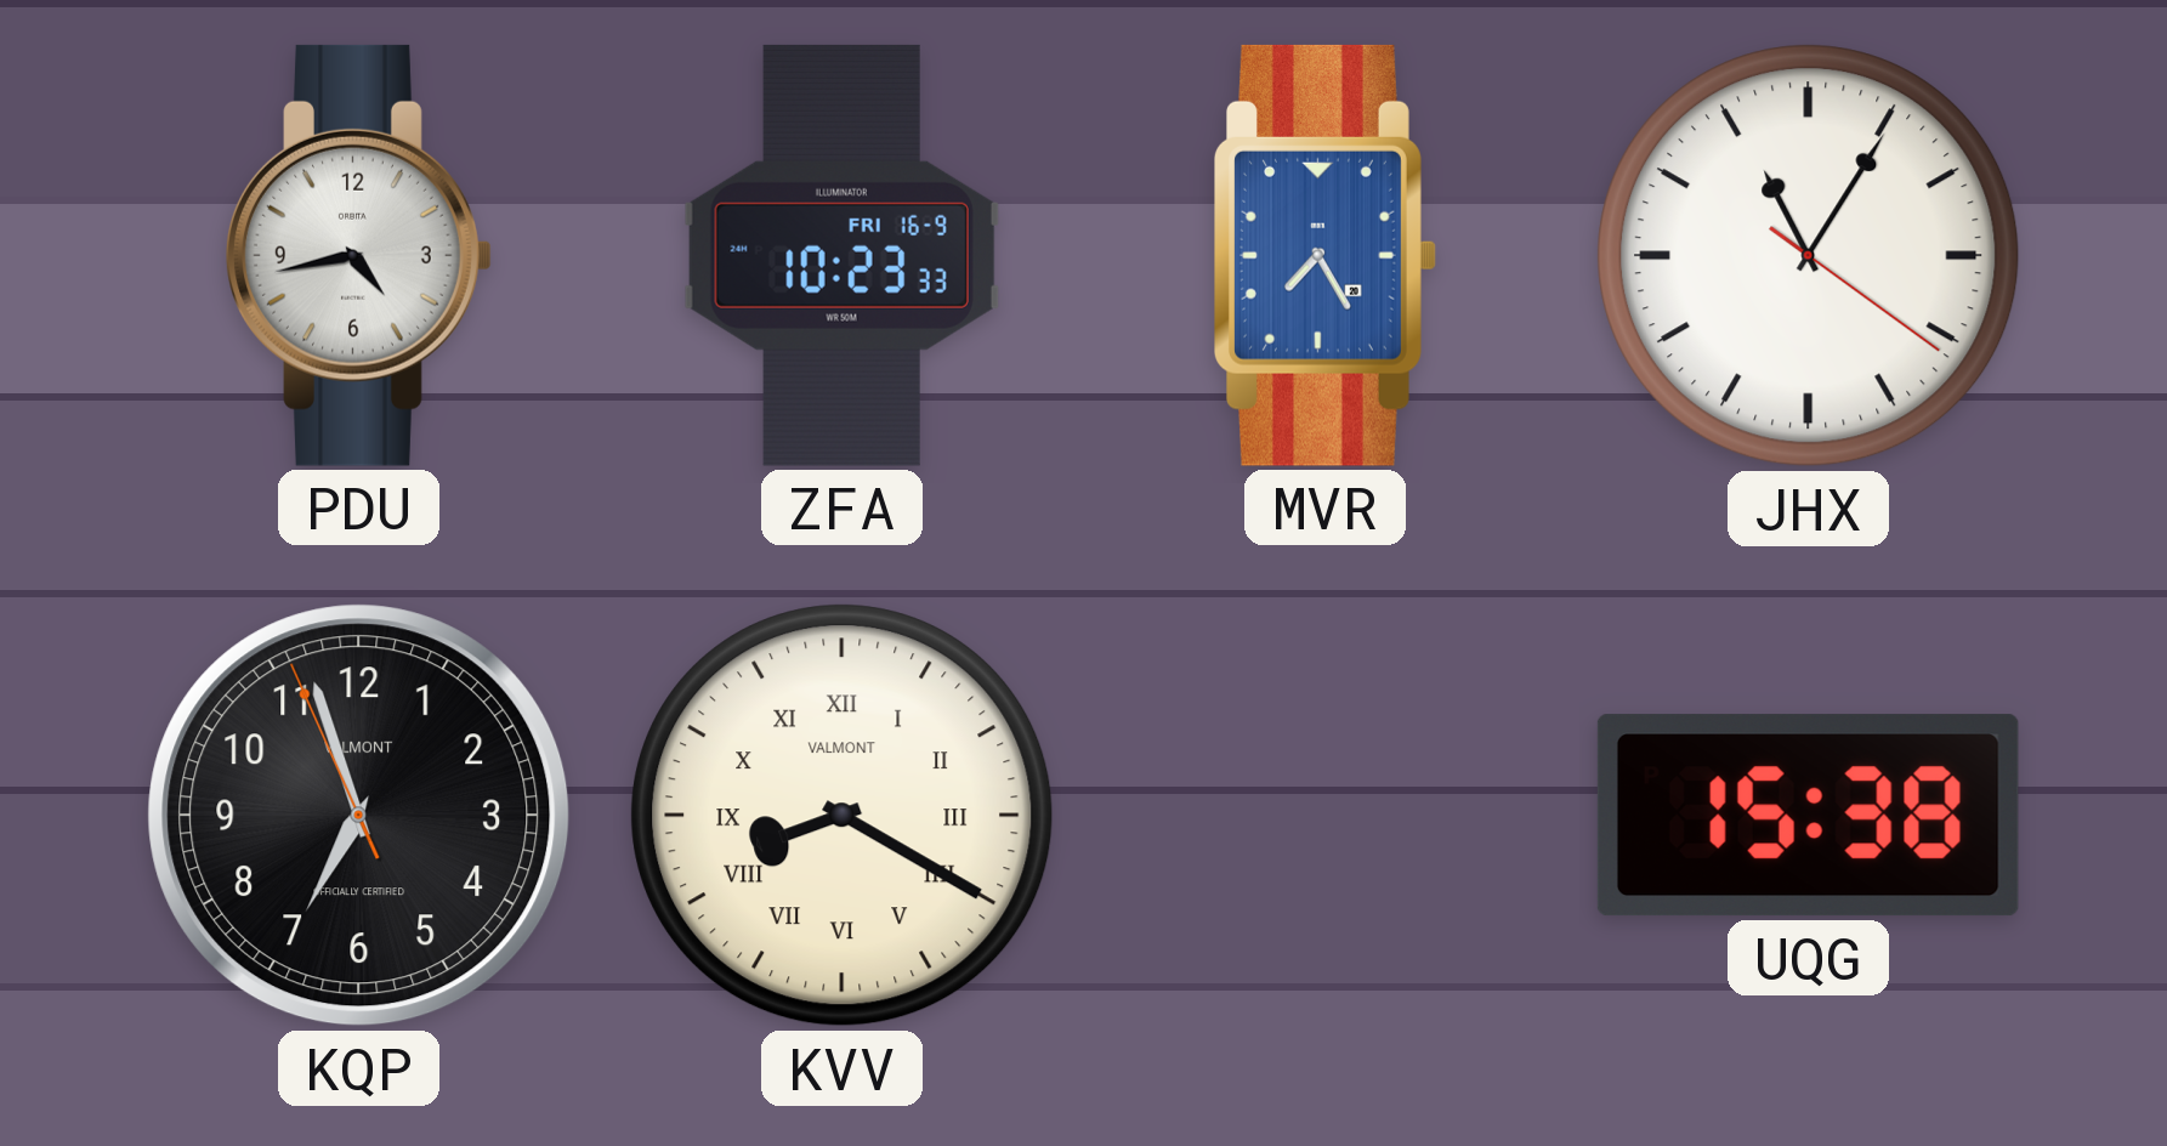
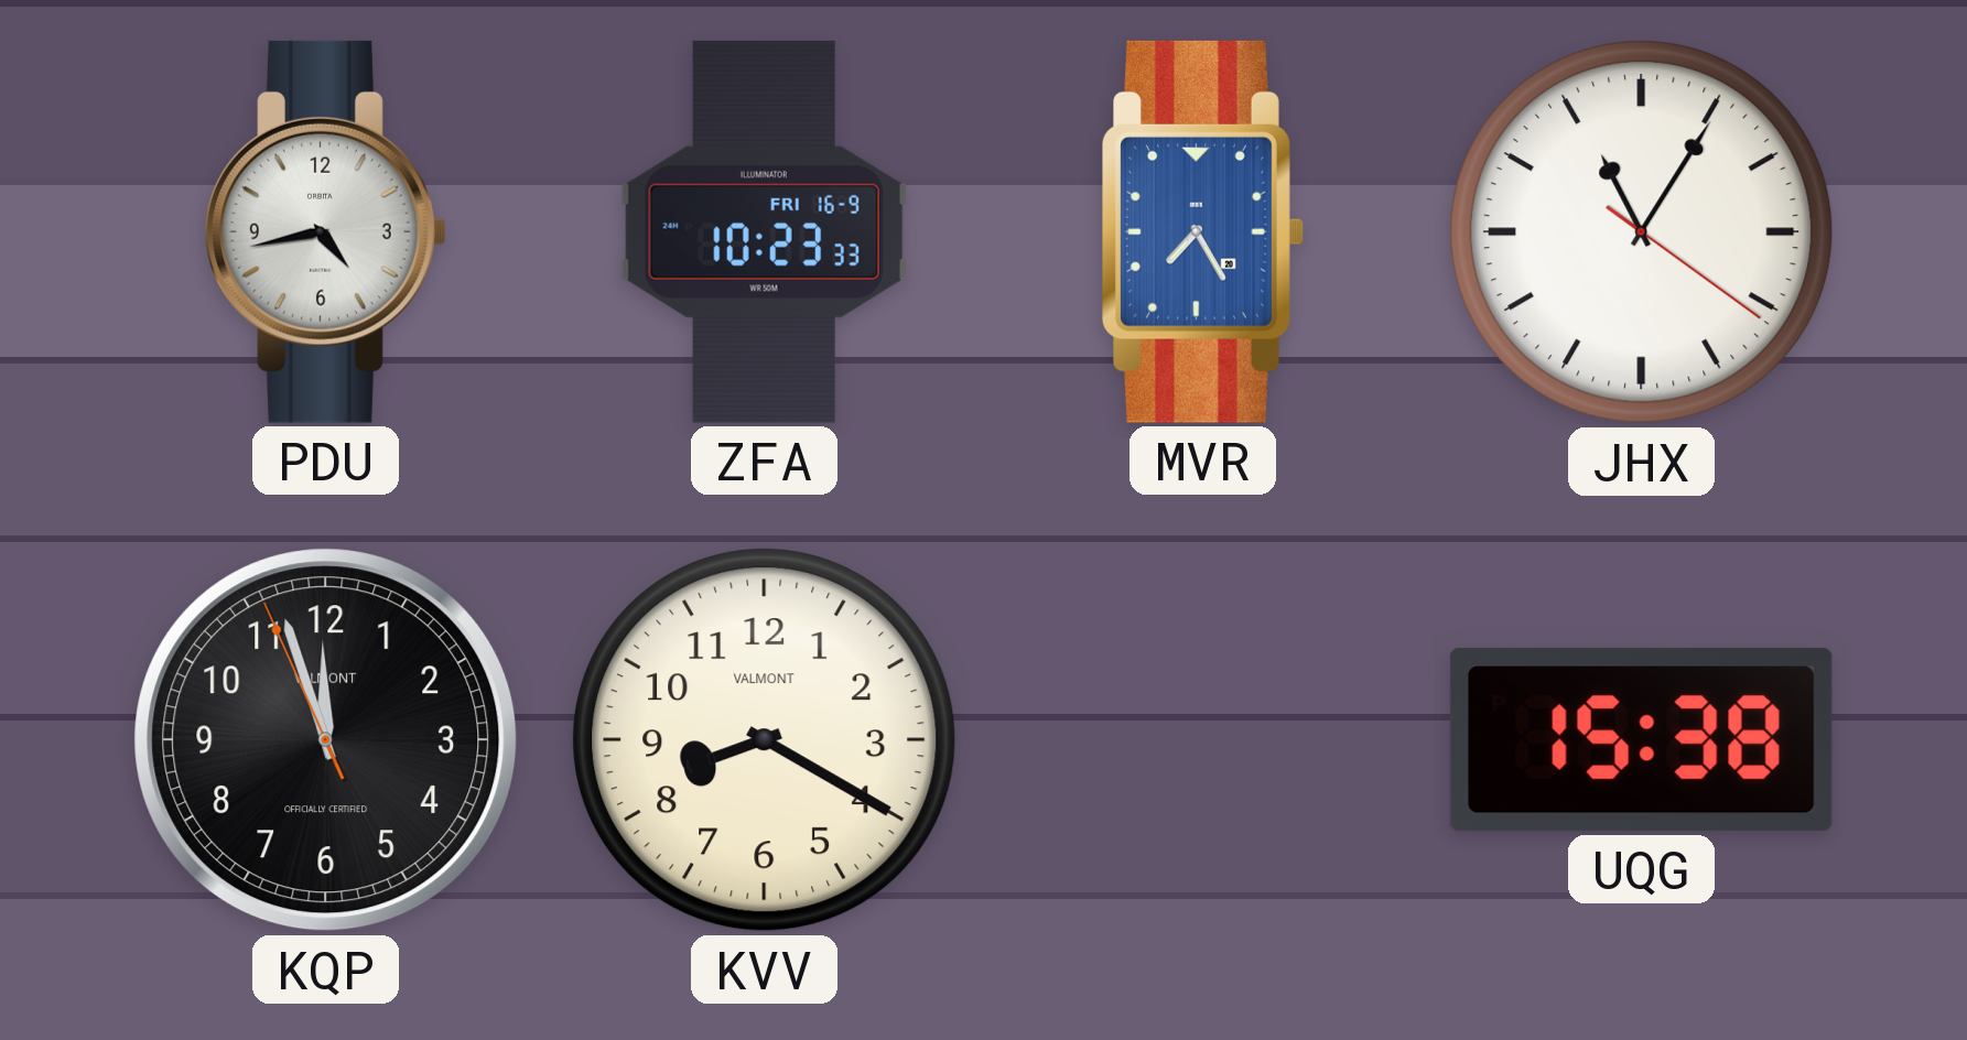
KQP: 6:56 -> 11:56
KVV numerals: Roman -> Arabic
